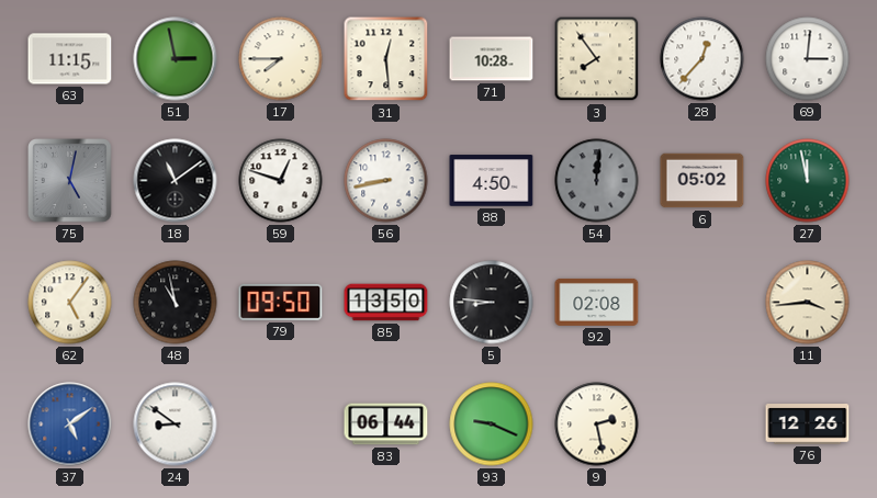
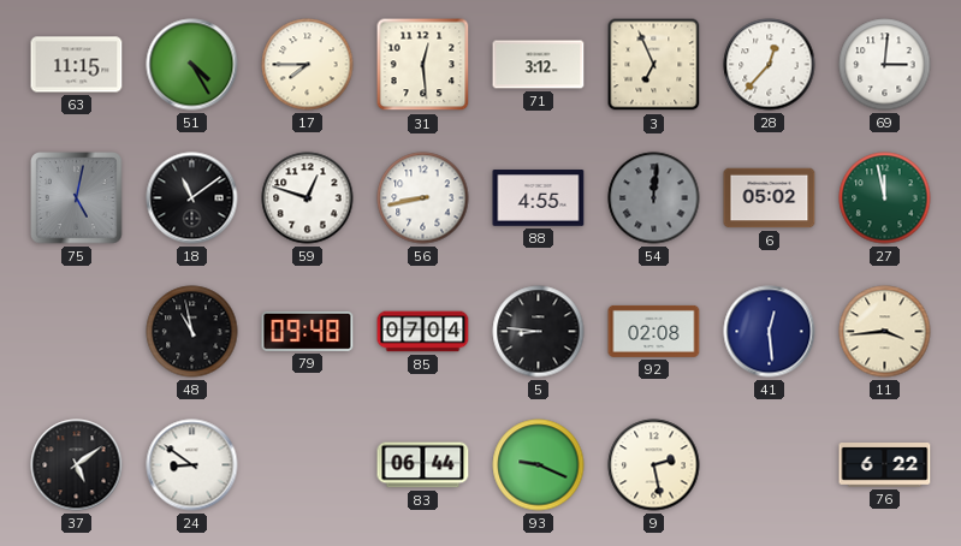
51: 2:58 -> 4:25
71: 10:28 -> 3:12
3: 7:54 -> 6:56
88: 4:50 -> 4:55
62: 5:06 -> none
79: 09:50 -> 09:48
85: 13:50 -> 07:04
41: none -> 12:29
37 dial: blue -> black
76: 12:26 -> 6:22
